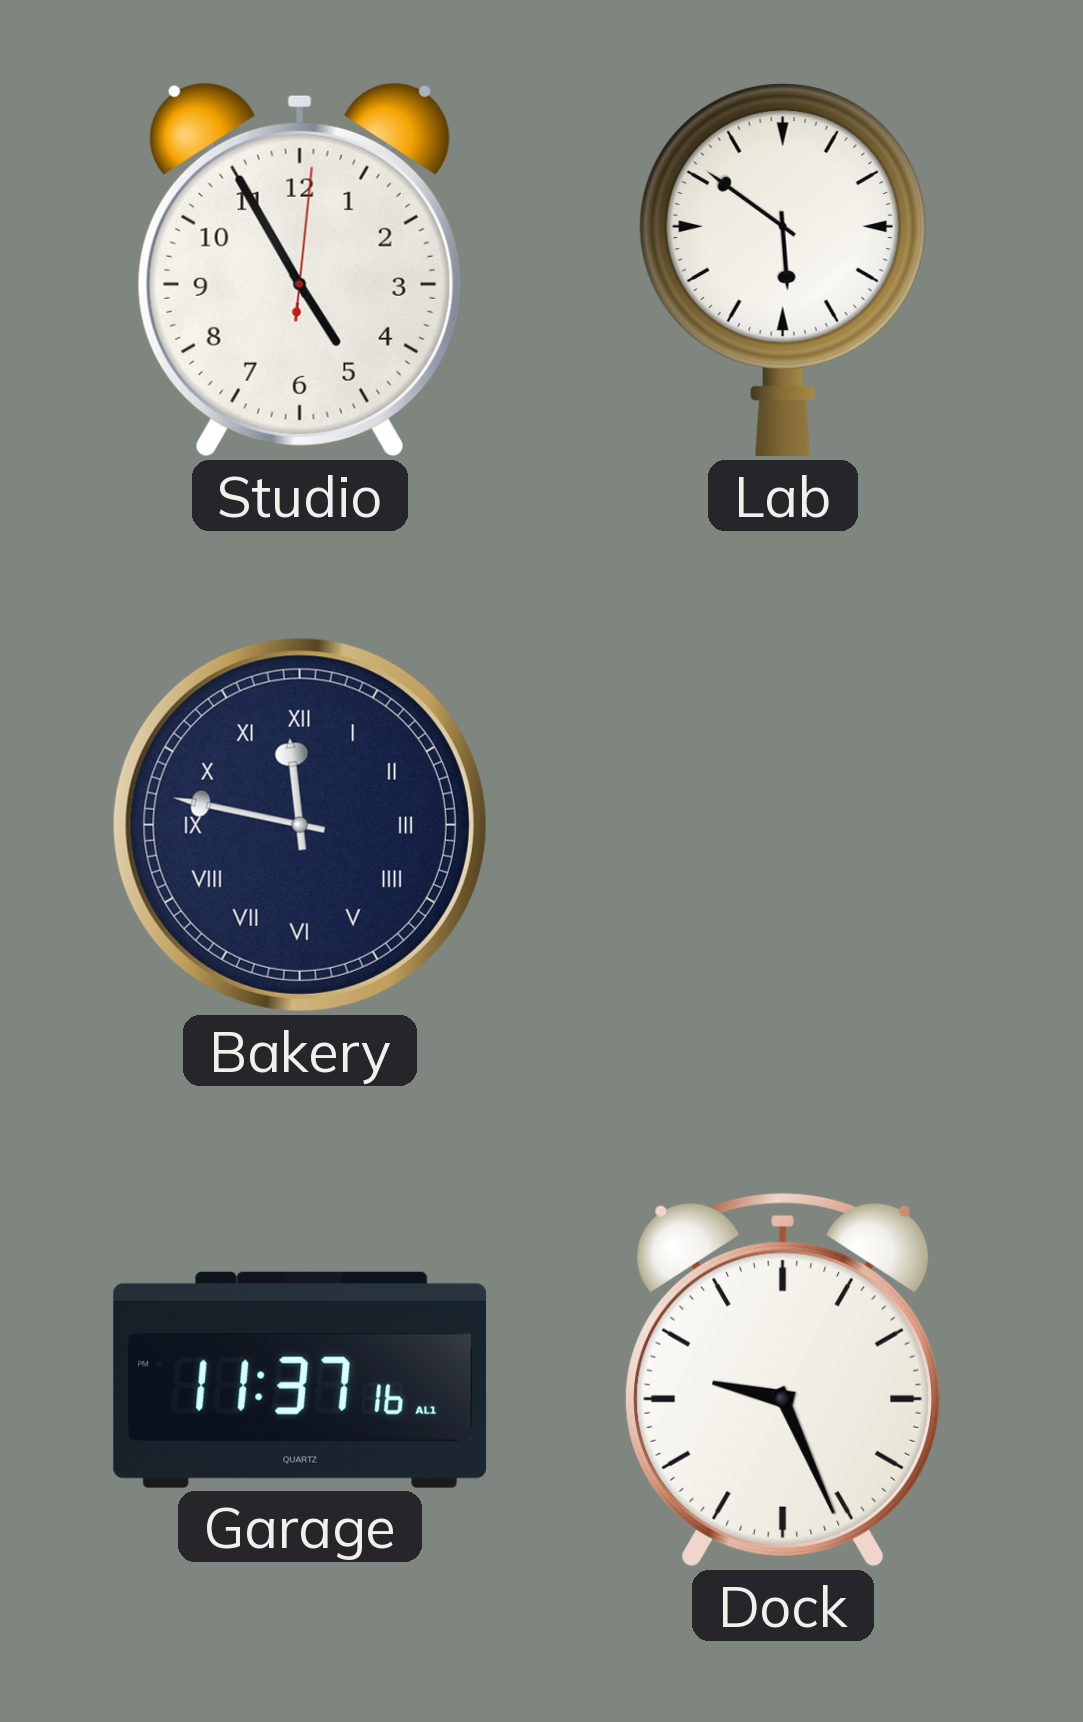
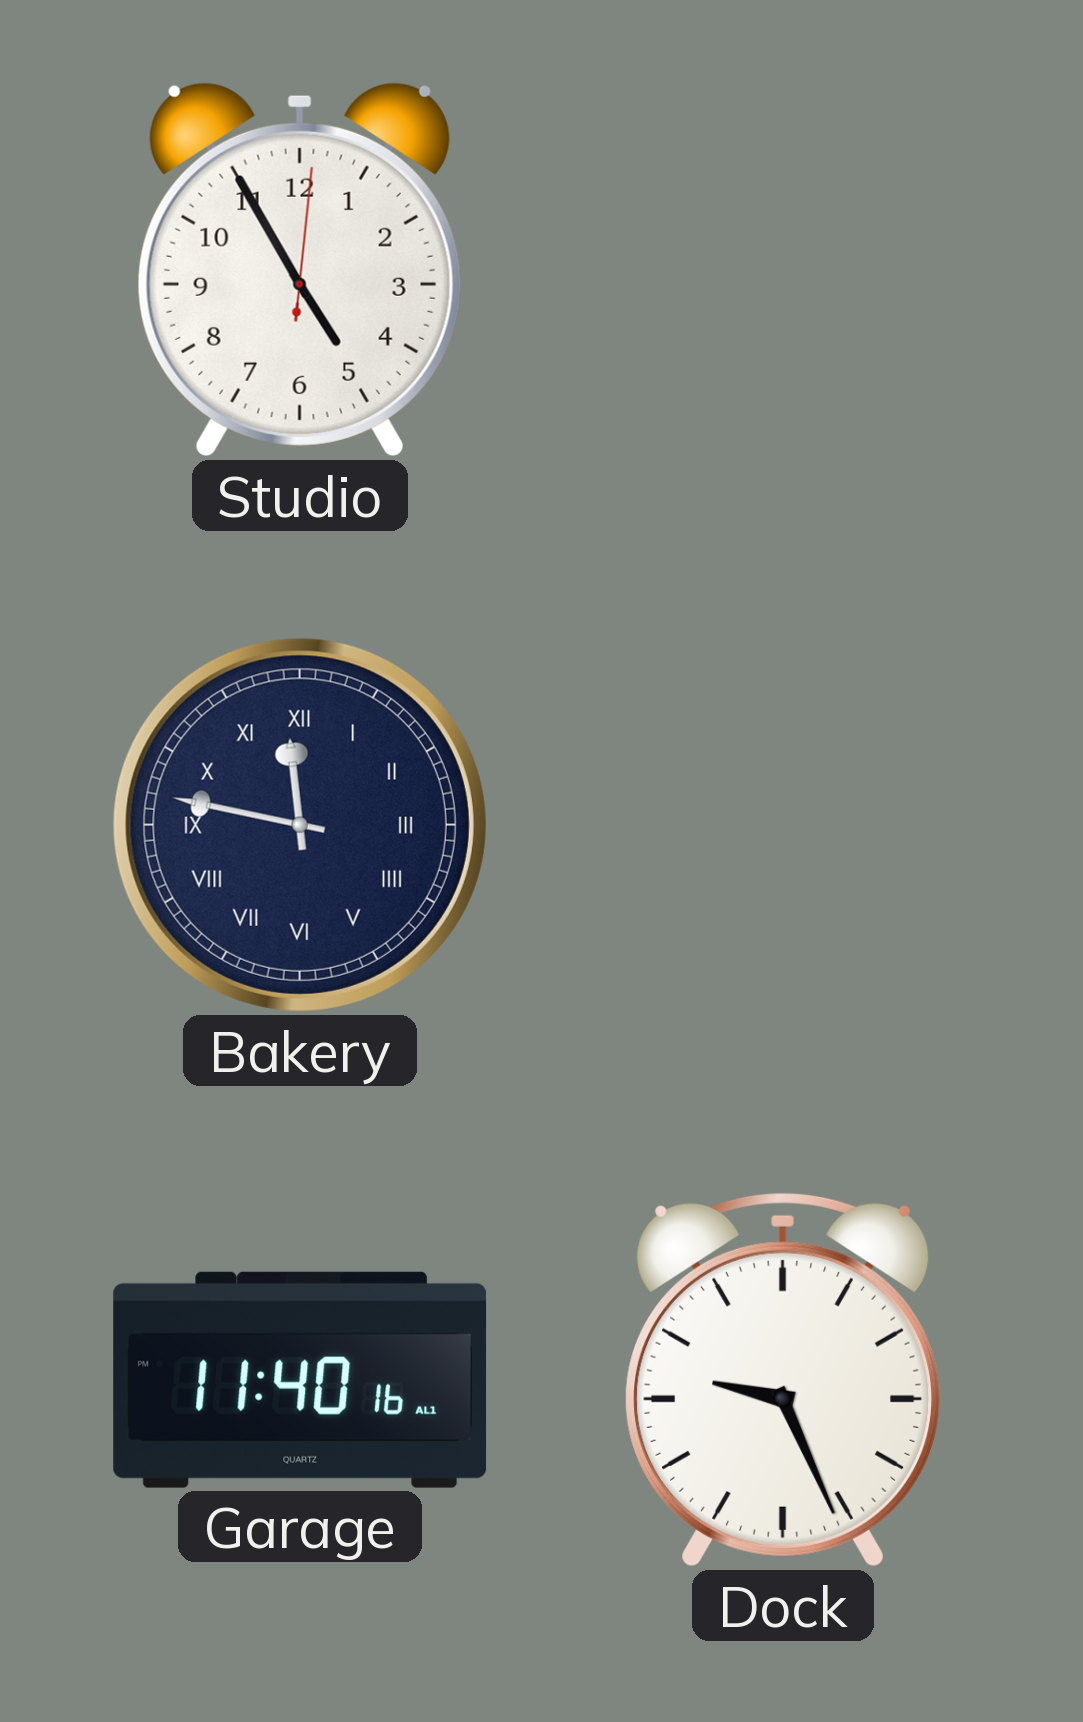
Lab: 5:51 -> none
Garage: 11:37 -> 11:40
